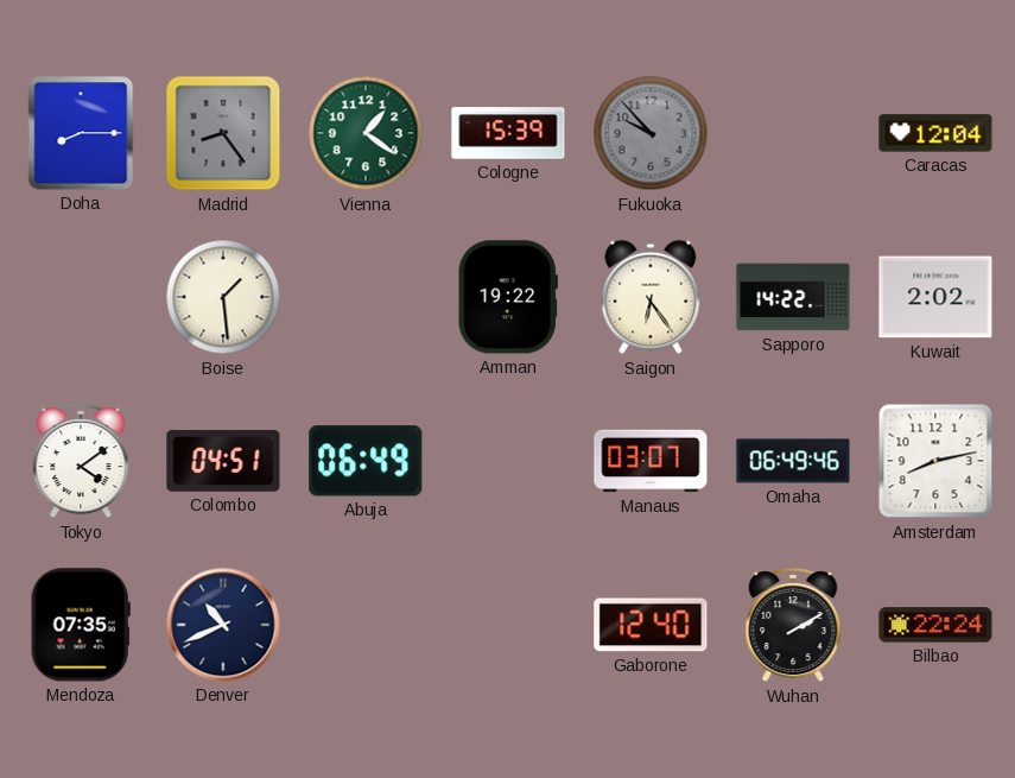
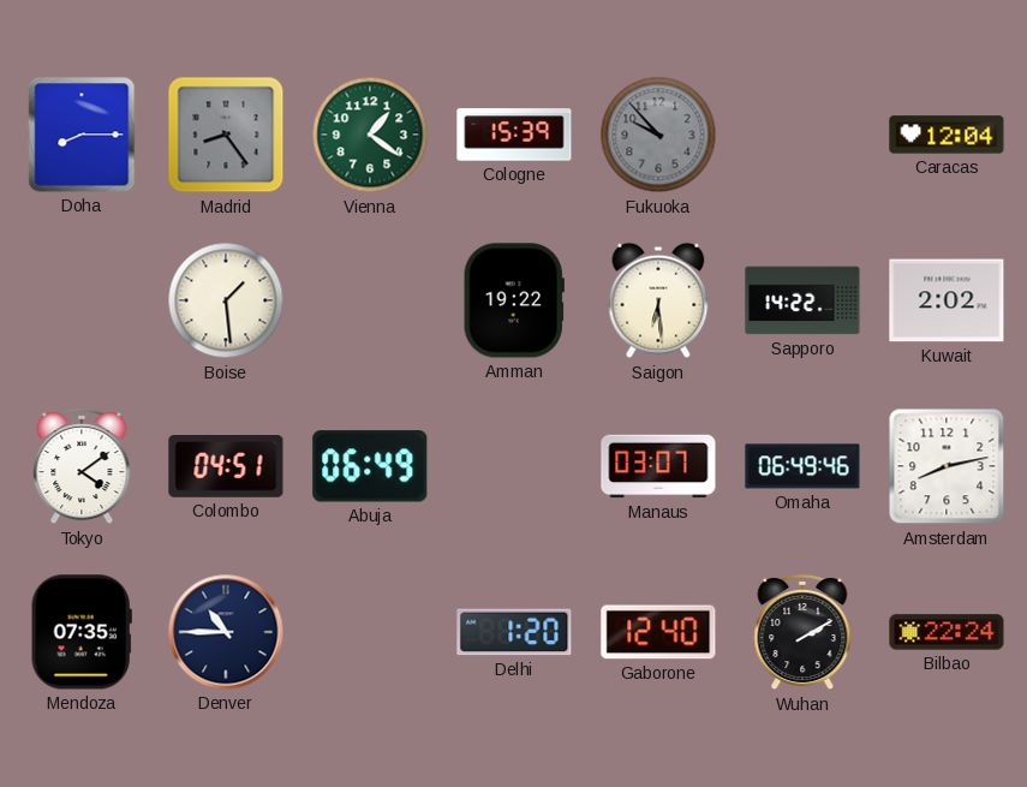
Saigon: 6:24 -> 6:29
Denver: 10:41 -> 10:45
Delhi: none -> 1:20
